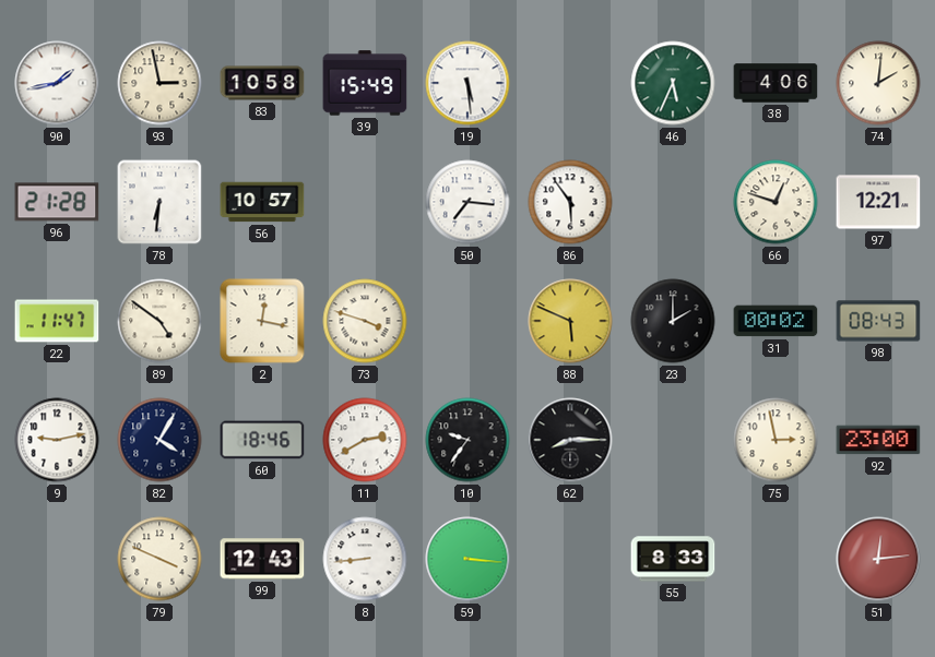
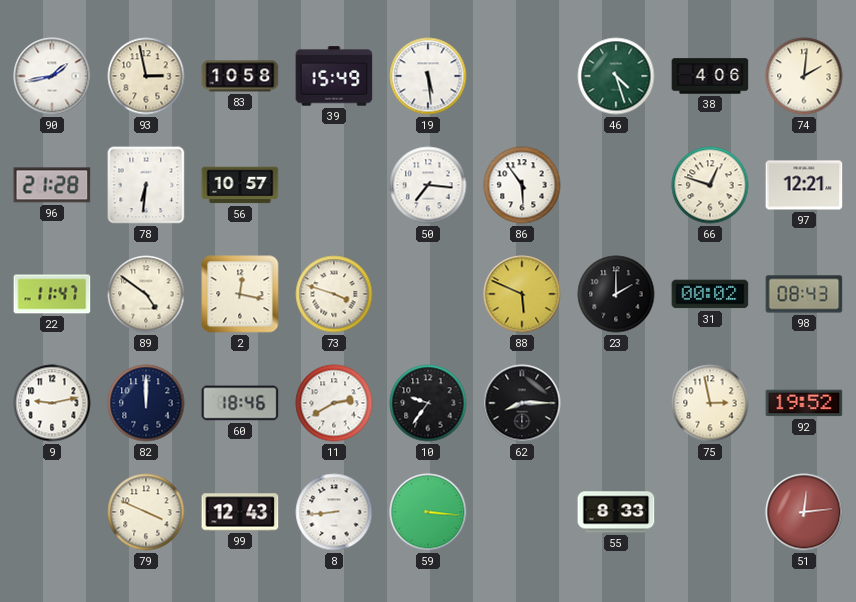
46: 5:34 -> 4:27
82: 4:05 -> 12:00
92: 23:00 -> 19:52
